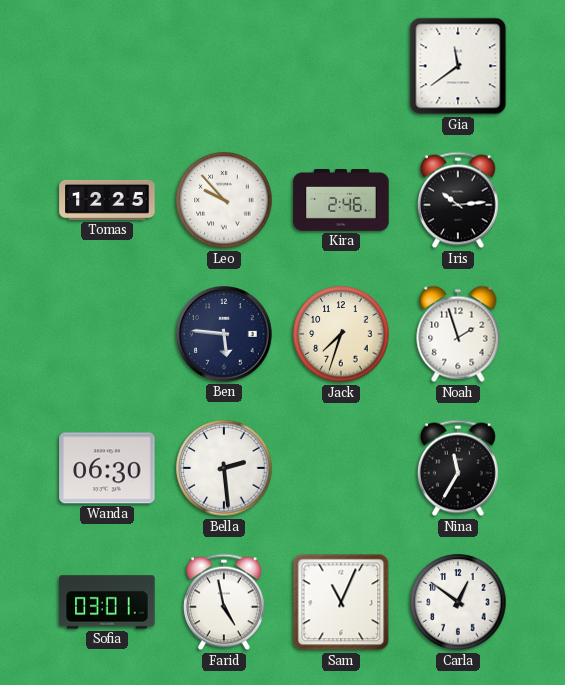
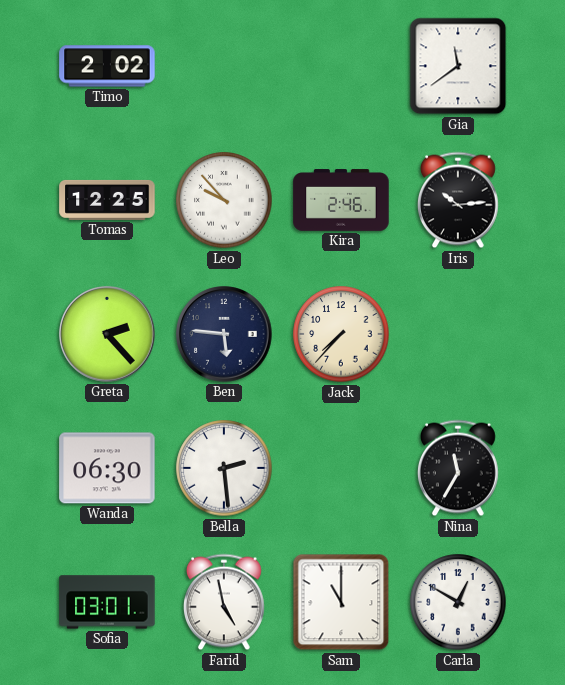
Timo: none -> 2:02
Greta: none -> 2:23
Jack: 7:33 -> 7:37
Noah: 1:57 -> none
Sam: 11:04 -> 11:00
Carla: 12:51 -> 12:50
